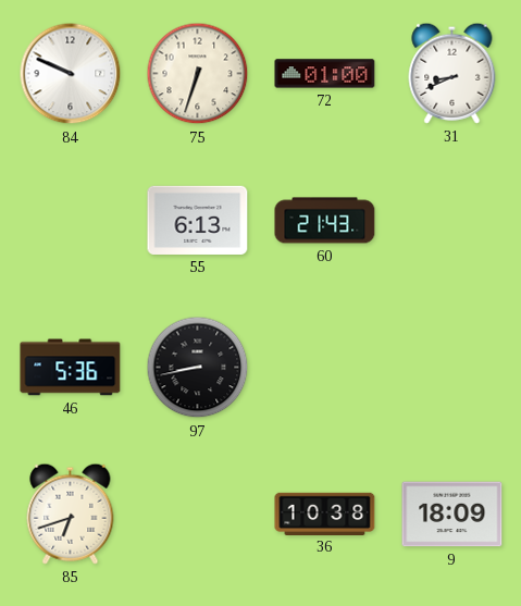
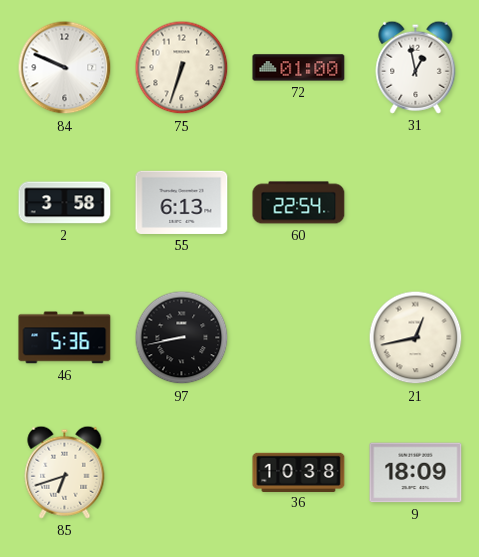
31: 8:41 -> 12:58
2: none -> 3:58
60: 21:43 -> 22:54
21: none -> 12:43
